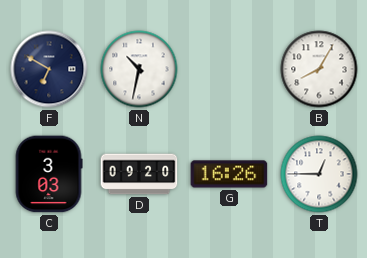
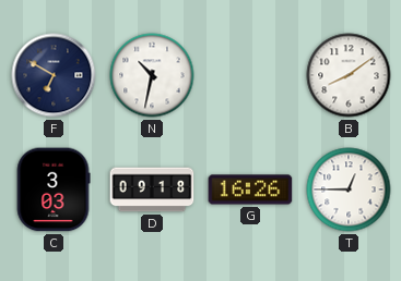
B: 8:05 -> 8:09
D: 09:20 -> 09:18
